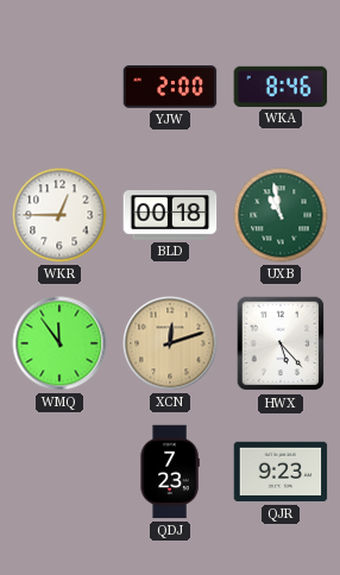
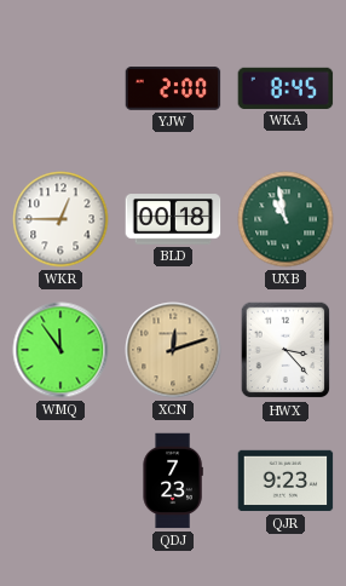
WKA: 8:46 -> 8:45
HWX: 5:23 -> 3:23
